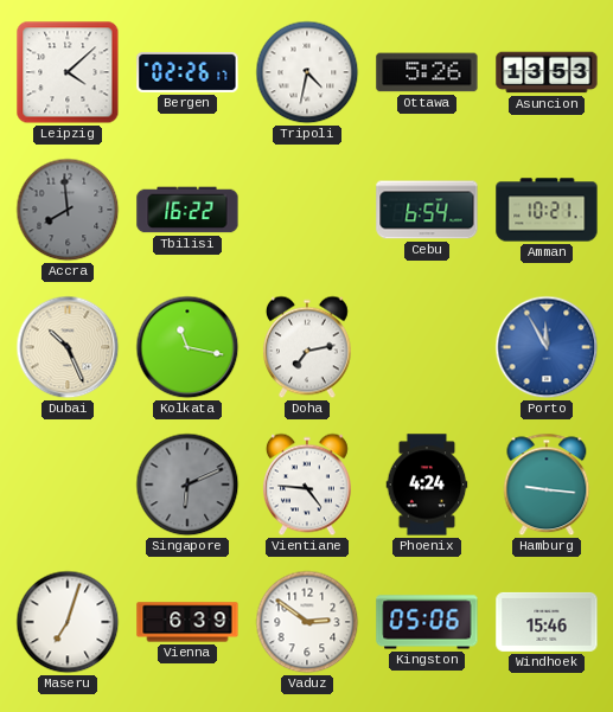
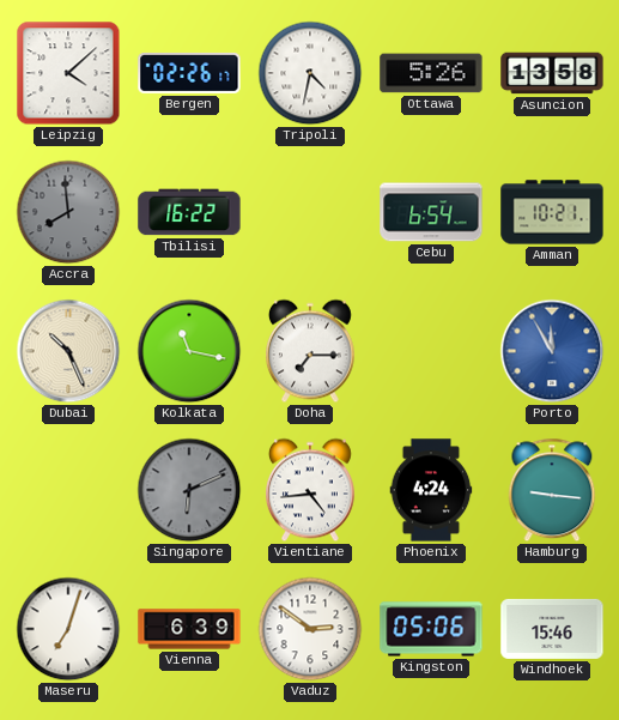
Asuncion: 13:53 -> 13:58
Doha: 7:13 -> 7:15
Vientiane: 4:46 -> 4:44
